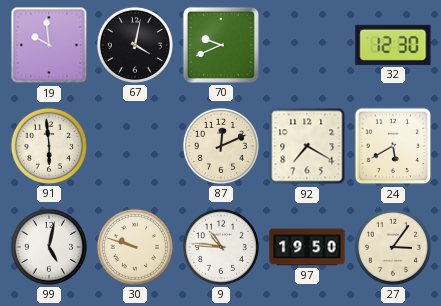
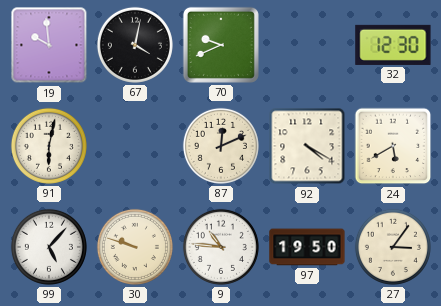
91: 5:59 -> 6:02
92: 7:20 -> 4:20
99: 5:02 -> 5:07
